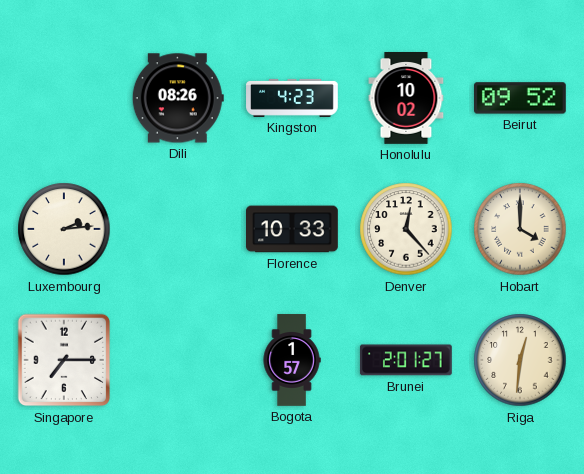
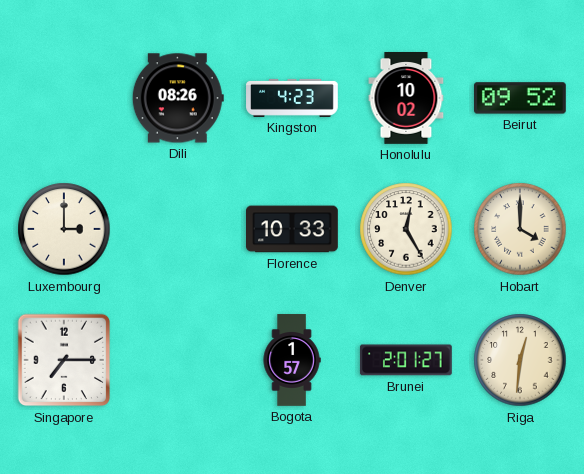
Luxembourg: 2:14 -> 3:00
Denver: 12:23 -> 12:25
